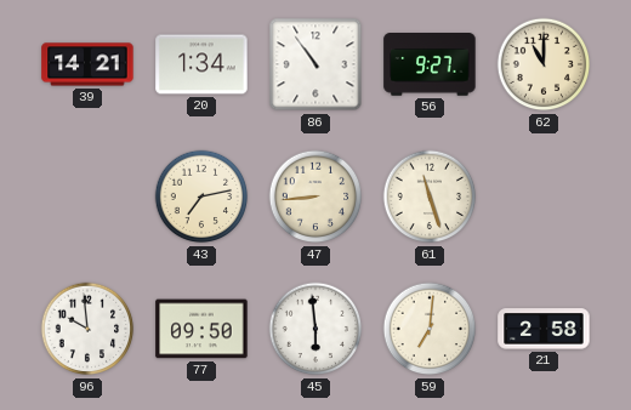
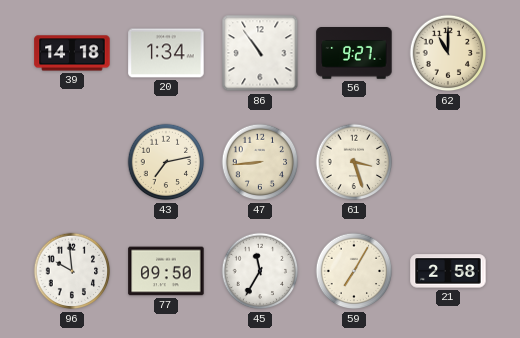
39: 14:21 -> 14:18
61: 11:27 -> 3:27
45: 5:59 -> 11:35
59: 7:01 -> 7:05
